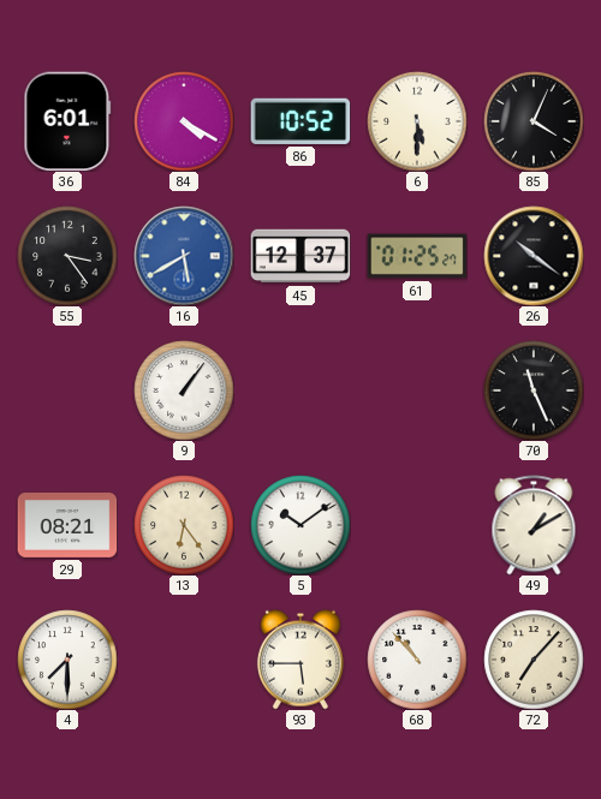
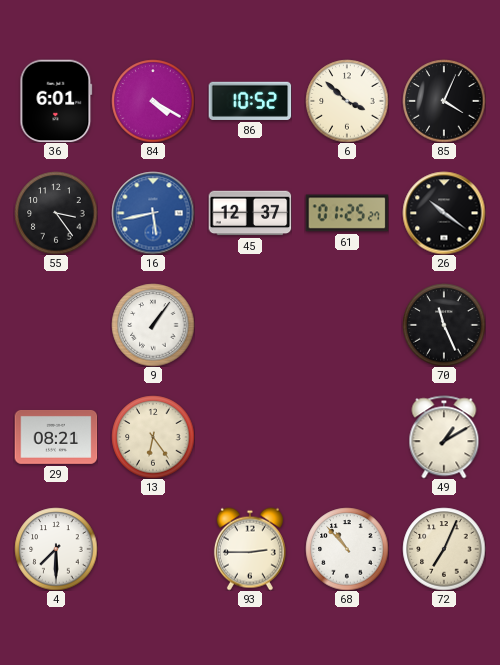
6: 5:30 -> 3:52
16: 5:40 -> 5:43
5: 10:09 -> none
93: 5:45 -> 2:45
72: 7:07 -> 7:04
